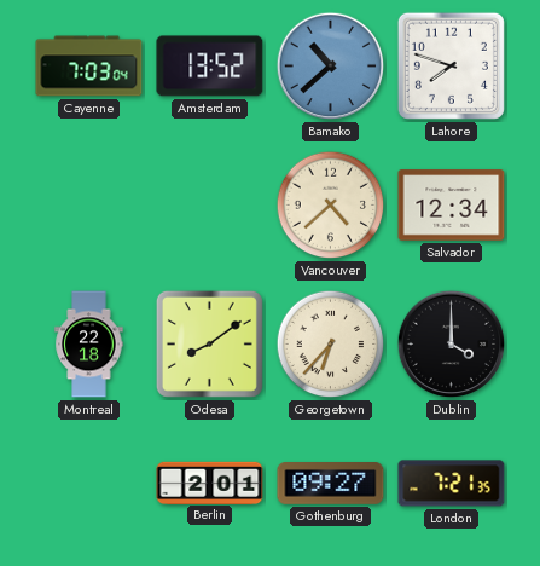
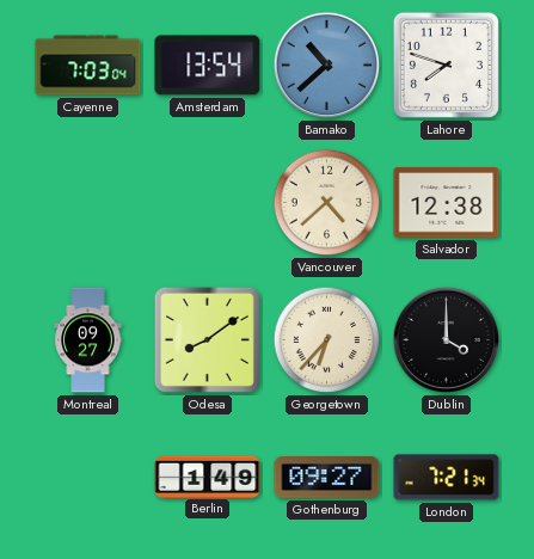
Amsterdam: 13:52 -> 13:54
Salvador: 12:34 -> 12:38
Montreal: 22:18 -> 09:27
Berlin: 2:01 -> 1:49
London: 7:21:35 -> 7:21:34
